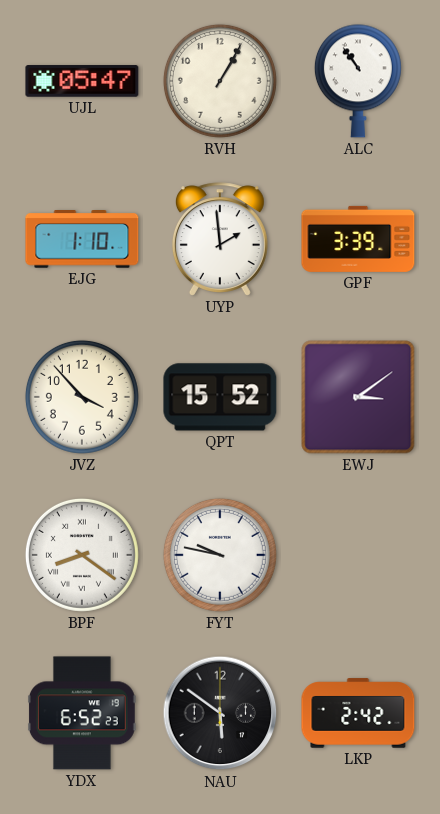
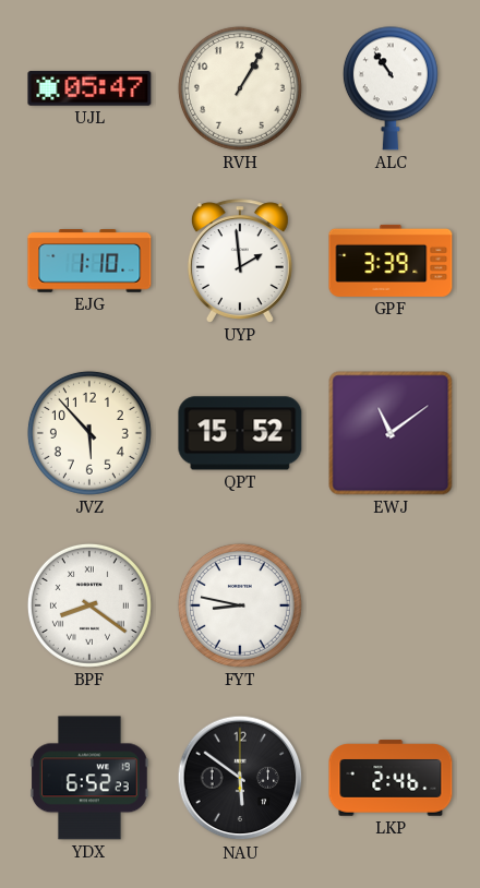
JVZ: 3:53 -> 5:53
EWJ: 3:09 -> 11:09
FYT: 9:47 -> 8:47
LKP: 2:42 -> 2:46
